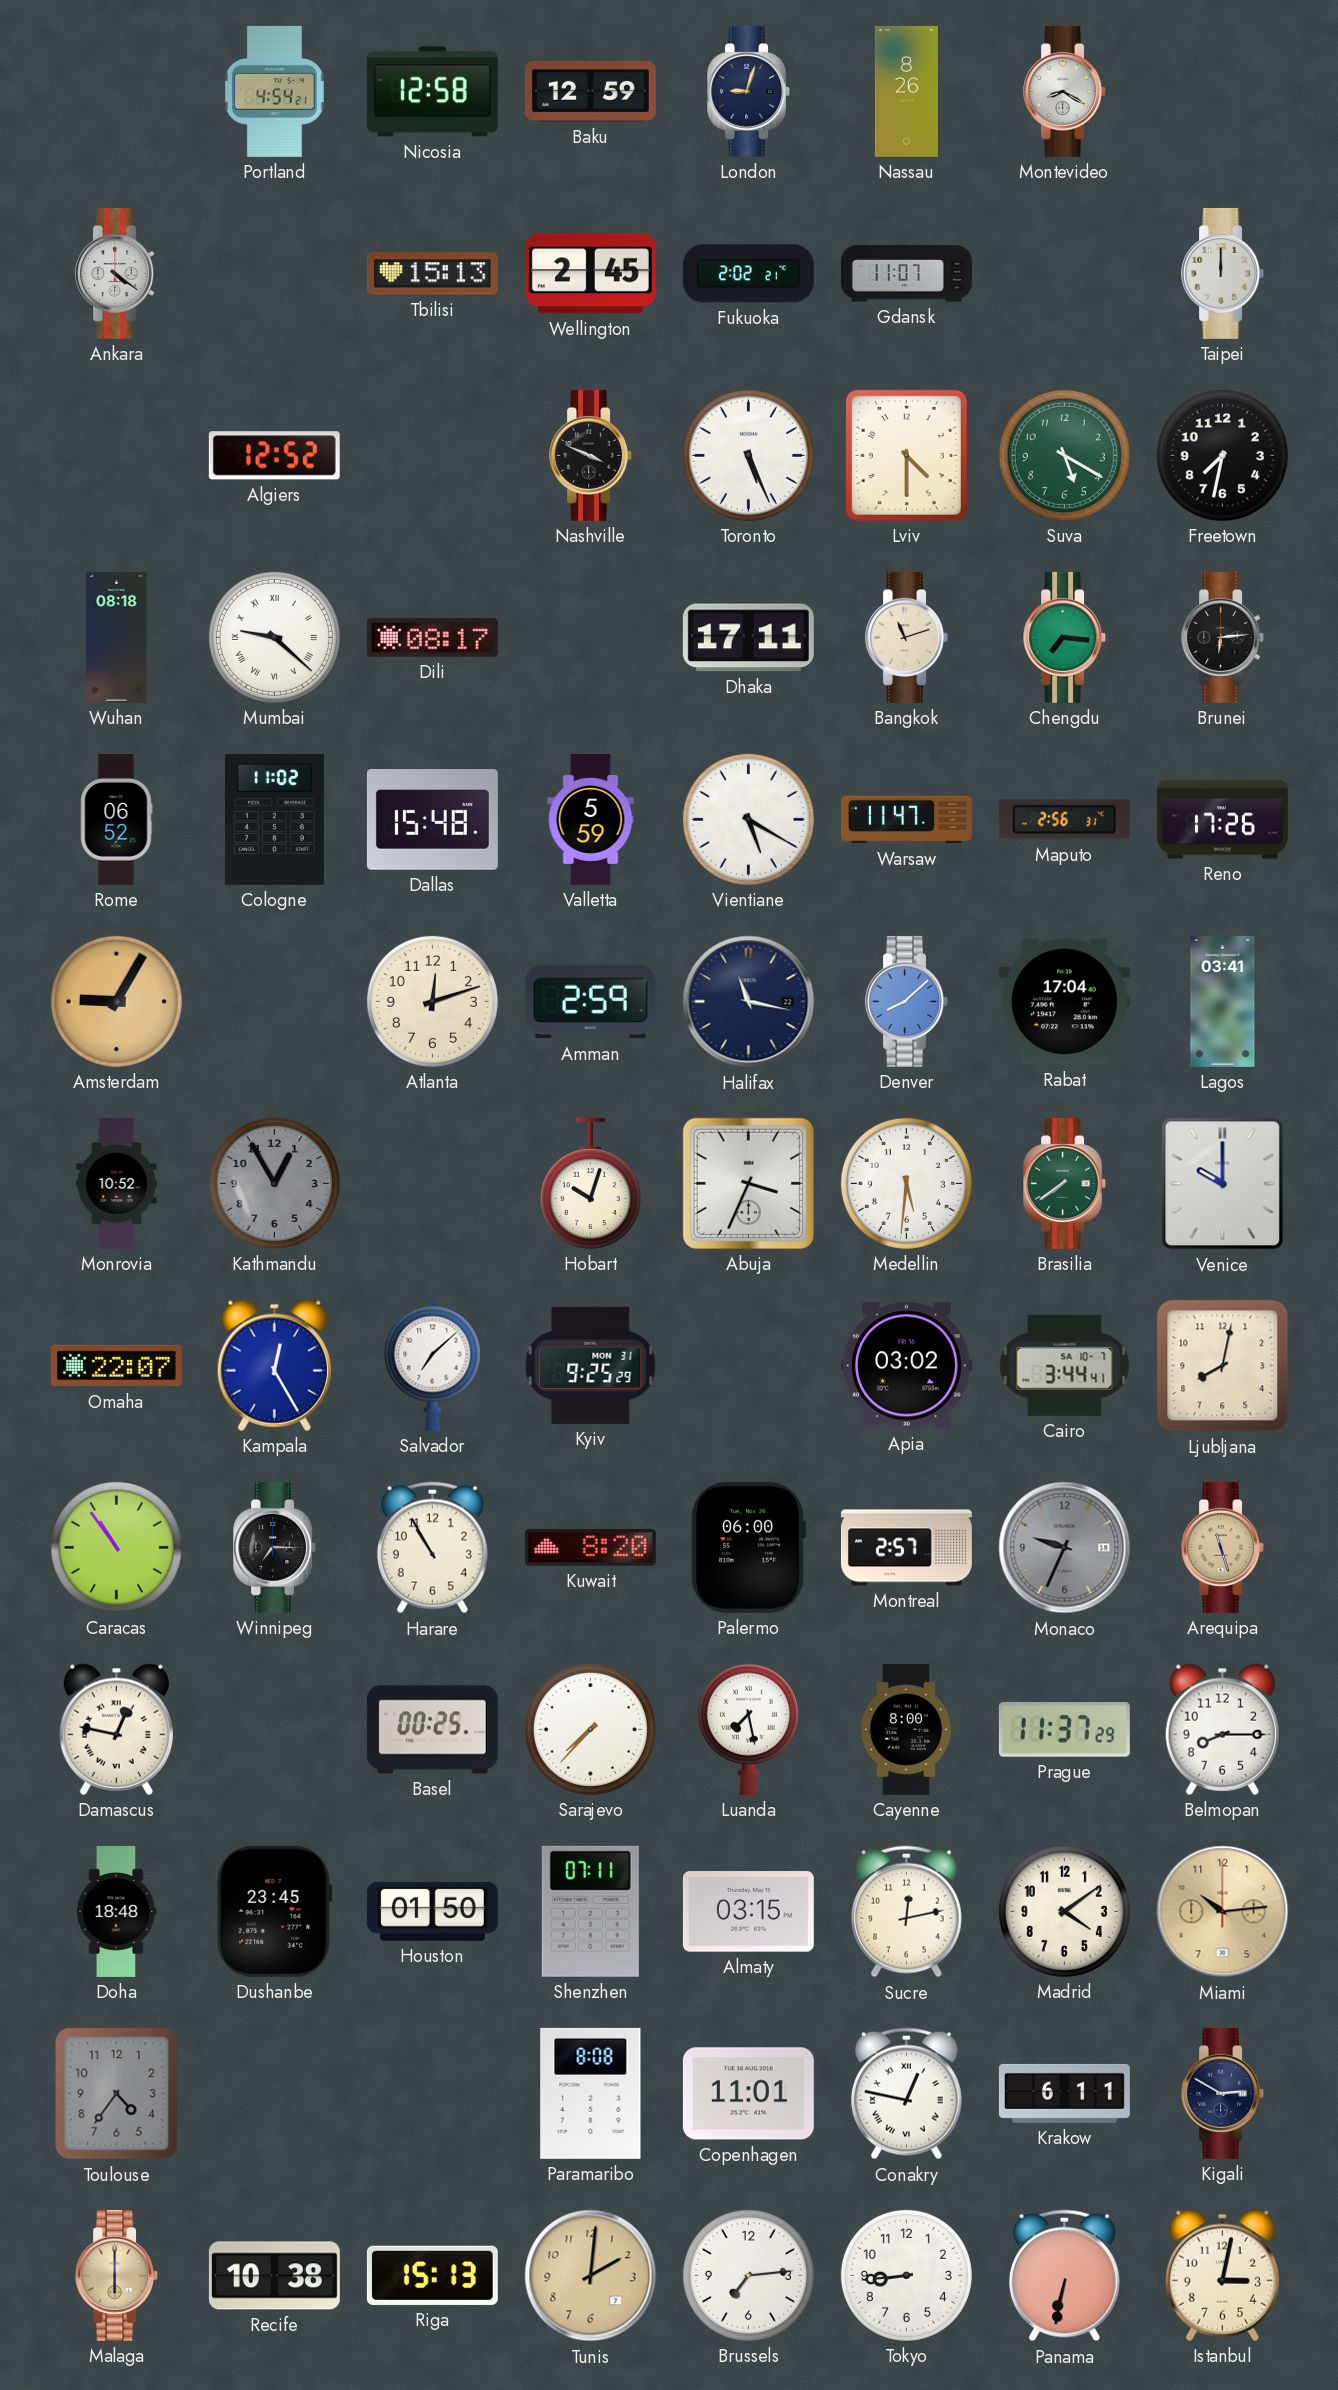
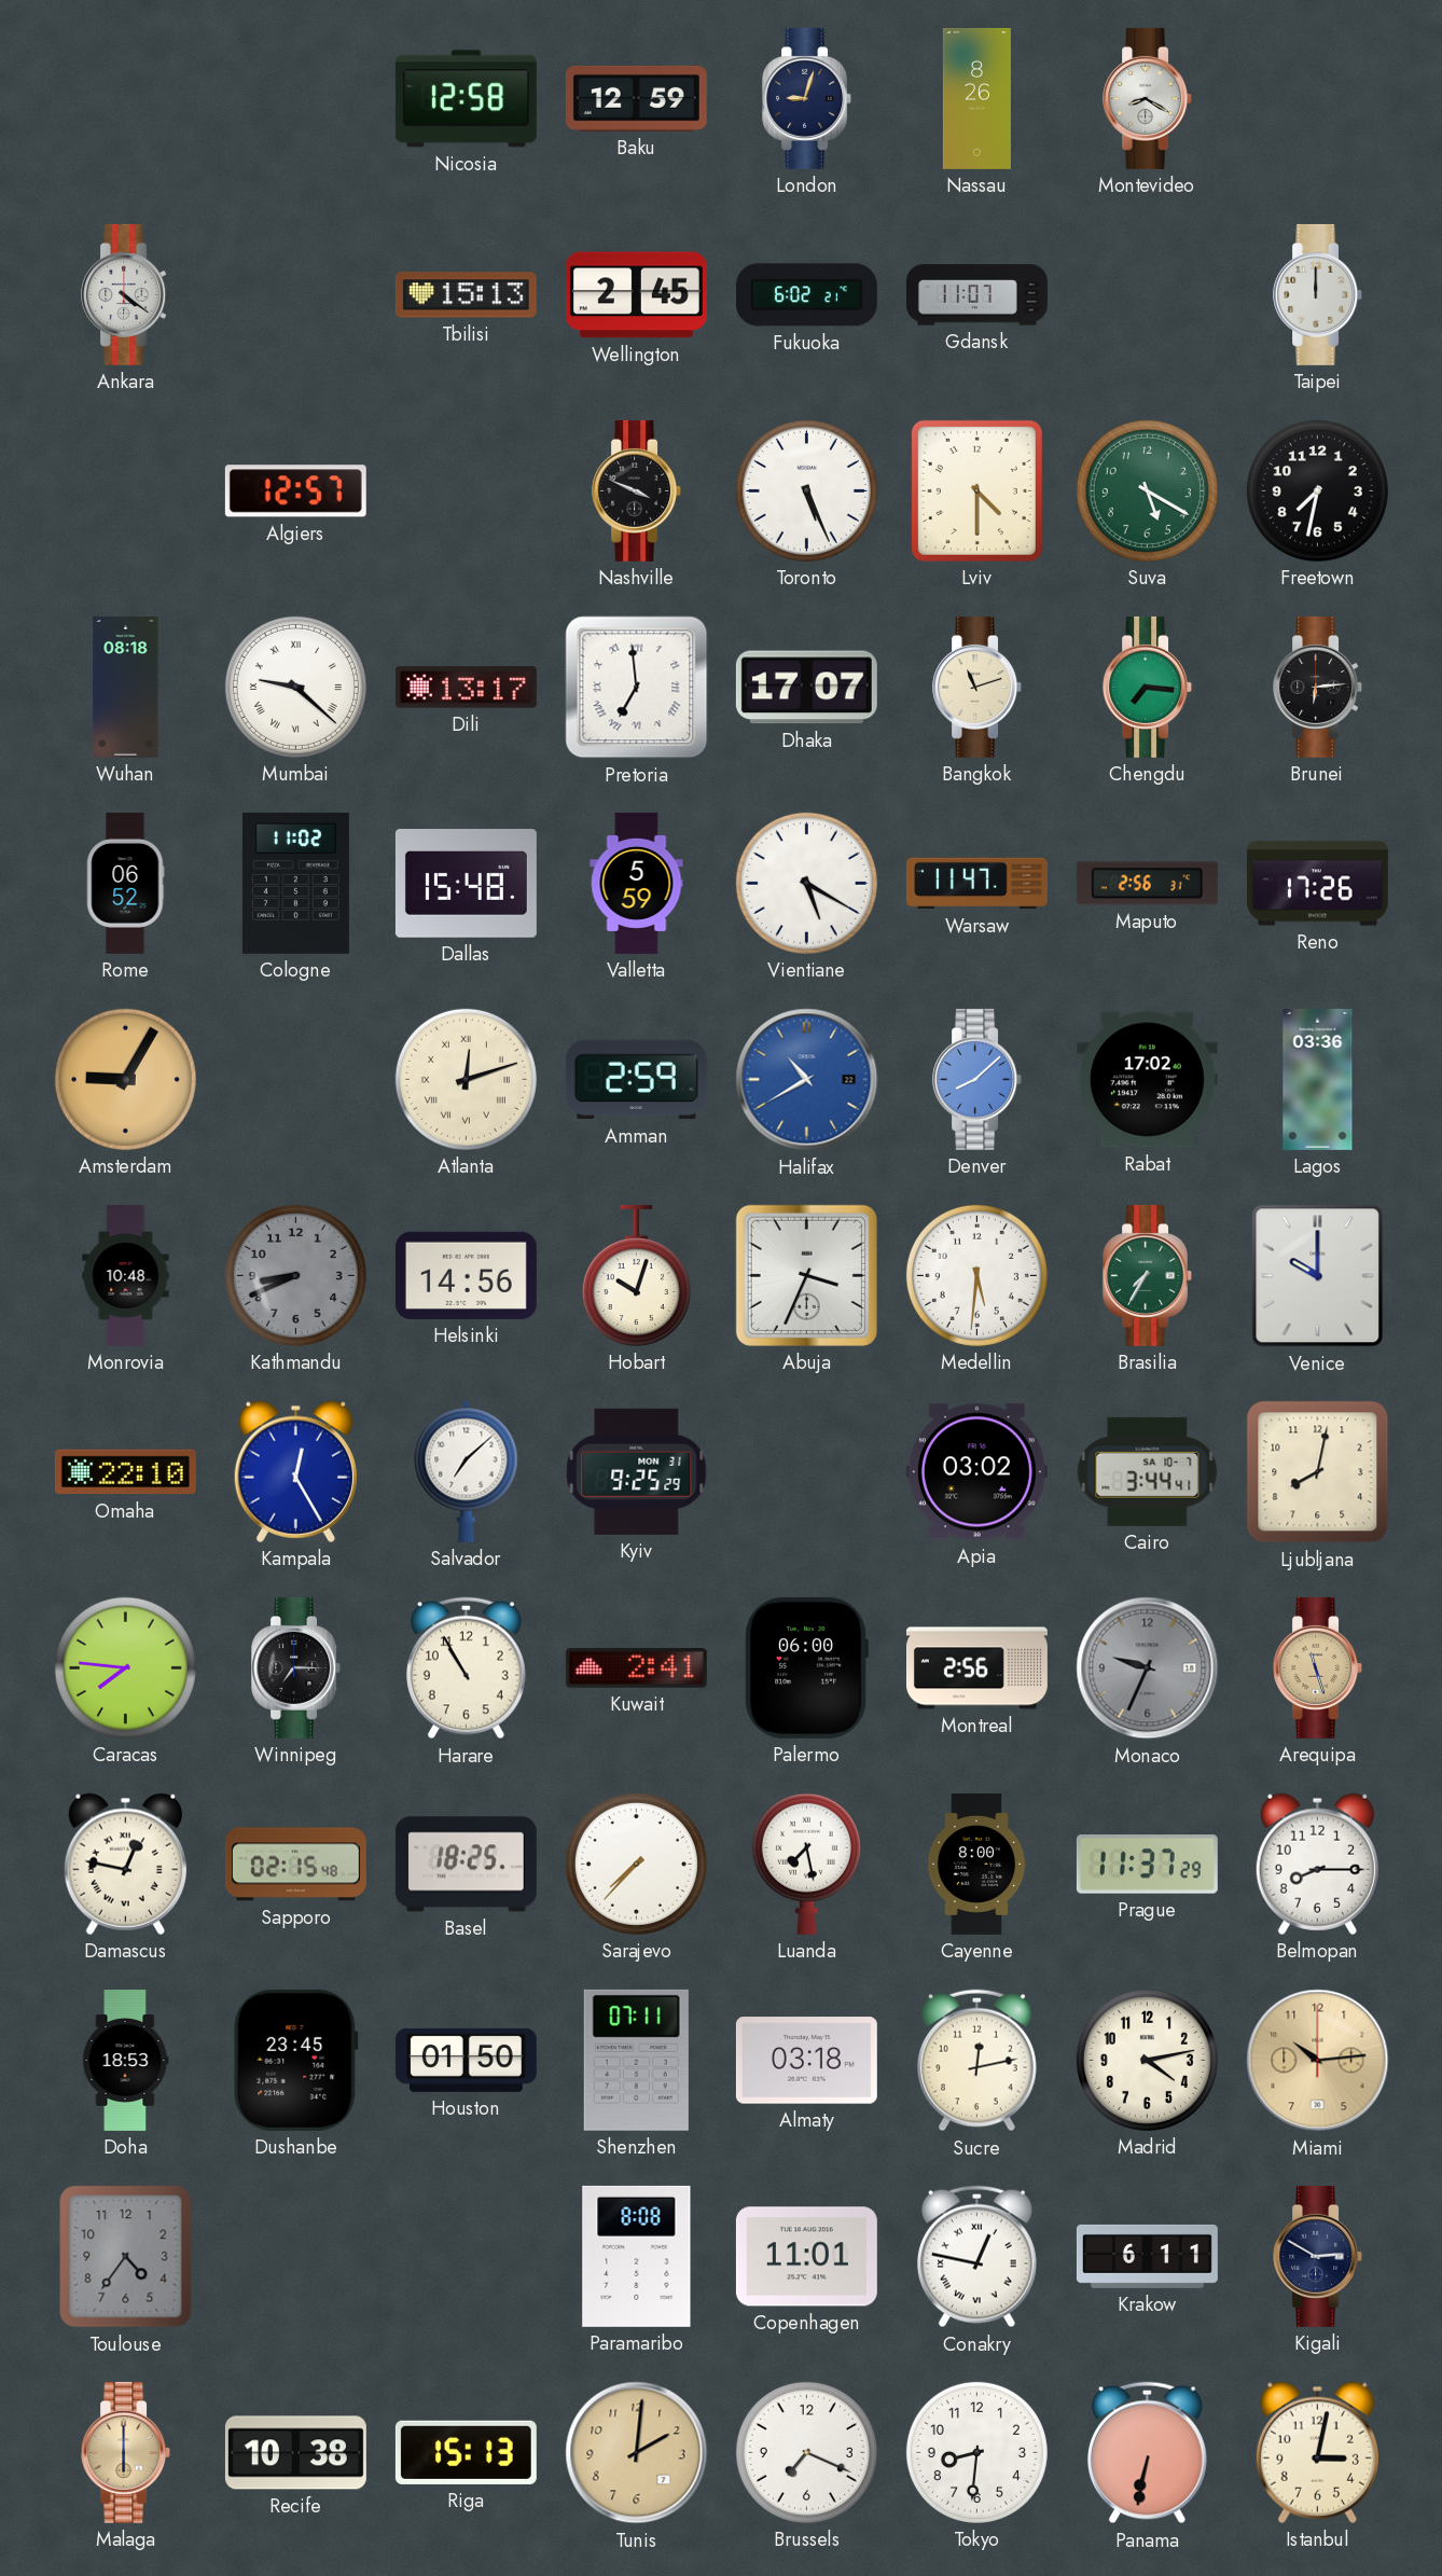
Portland: 4:54 -> none
Fukuoka: 2:02 -> 6:02
Algiers: 12:52 -> 12:57
Dili: 08:17 -> 13:17
Pretoria: none -> 6:59
Dhaka: 17:11 -> 17:07
Atlanta numerals: Arabic -> Roman
Halifax: 11:17 -> 10:40
Halifax dial: navy -> blue
Rabat: 17:04 -> 17:02
Lagos: 03:41 -> 03:36
Monrovia: 10:52 -> 10:48
Kathmandu: 12:55 -> 8:41
Helsinki: none -> 14:56
Brasilia: 7:39 -> 7:35
Omaha: 22:07 -> 22:10
Caracas: 10:54 -> 7:46
Kuwait: 8:20 -> 2:41
Montreal: 2:57 -> 2:56
Sapporo: none -> 02:15
Basel: 00:25 -> 18:25
Doha: 18:48 -> 18:53
Almaty: 03:15 -> 03:18
Madrid: 4:09 -> 4:13
Brussels: 7:14 -> 7:19
Tokyo: 8:44 -> 8:31
